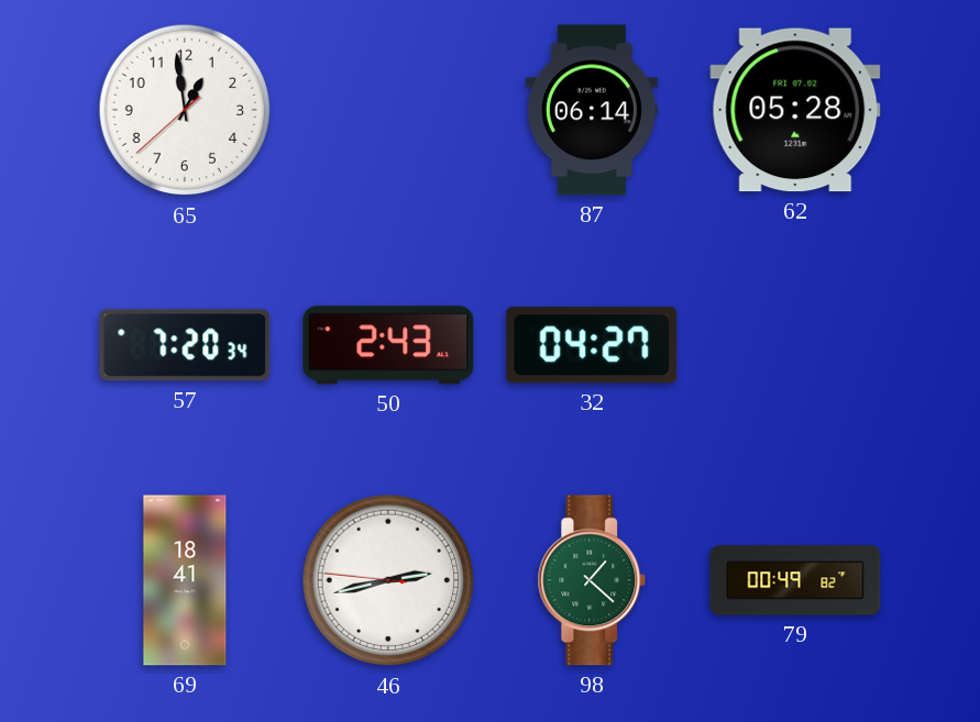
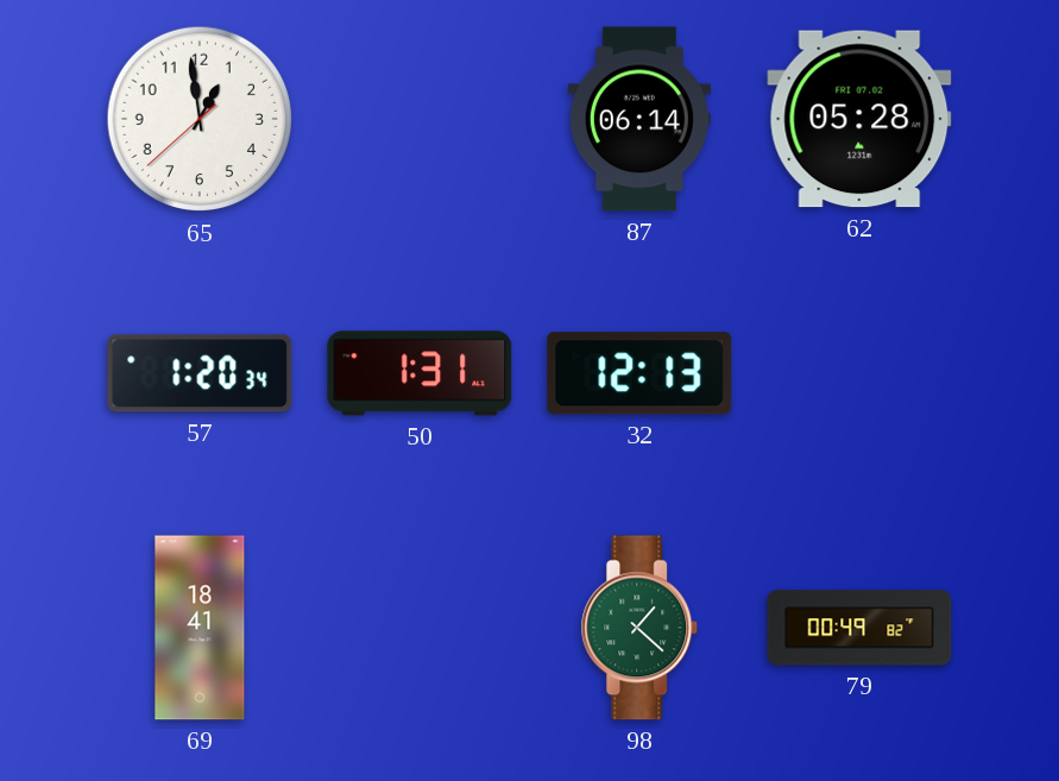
57: 7:20 -> 1:20
50: 2:43 -> 1:31
32: 04:27 -> 12:13
46: 2:42 -> none
